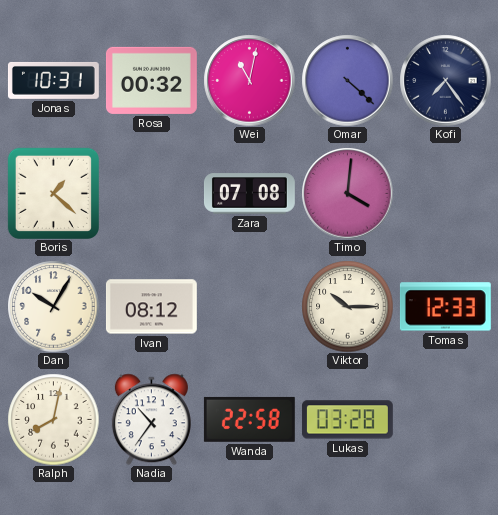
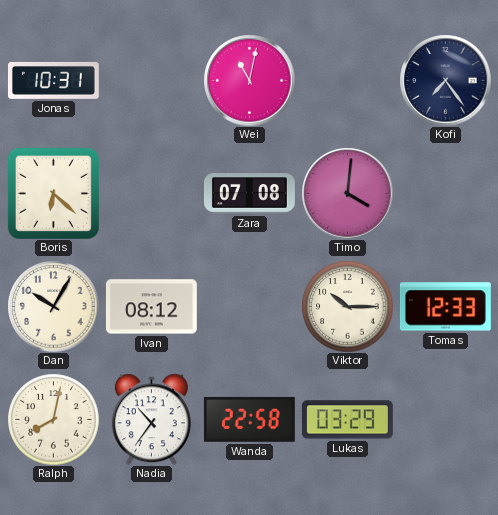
Rosa: 00:32 -> none
Omar: 4:22 -> none
Boris: 1:22 -> 6:22
Lukas: 03:28 -> 03:29
